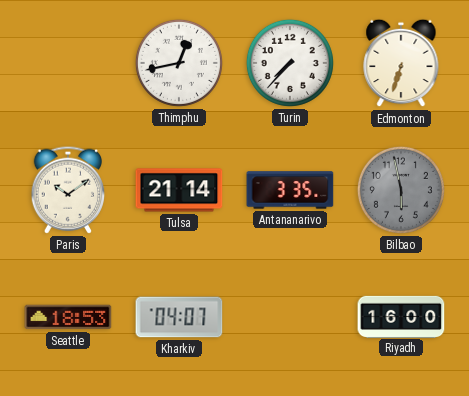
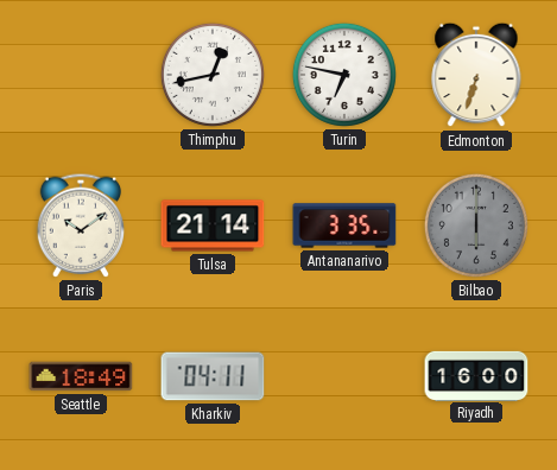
Turin: 7:37 -> 6:47
Bilbao: 5:58 -> 6:00
Seattle: 18:53 -> 18:49
Kharkiv: 04:07 -> 04:11
